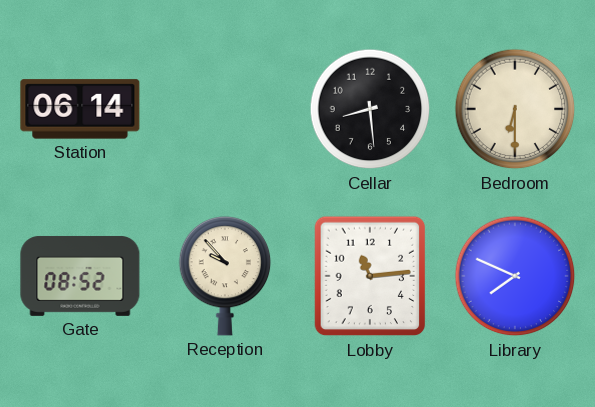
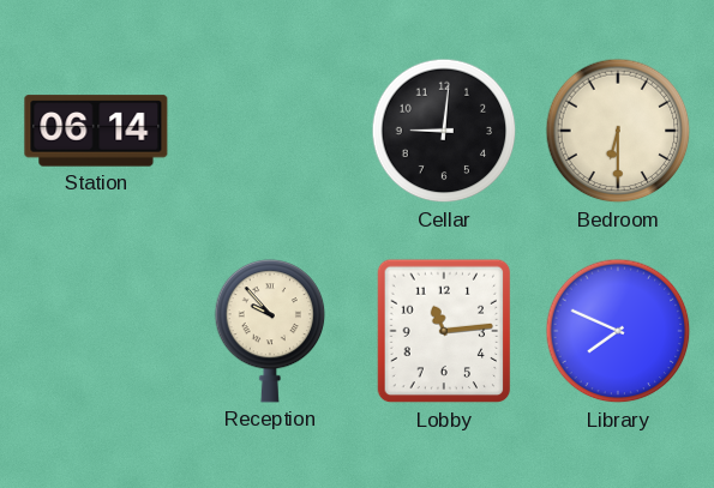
Cellar: 8:29 -> 9:01
Gate: 08:52 -> none
